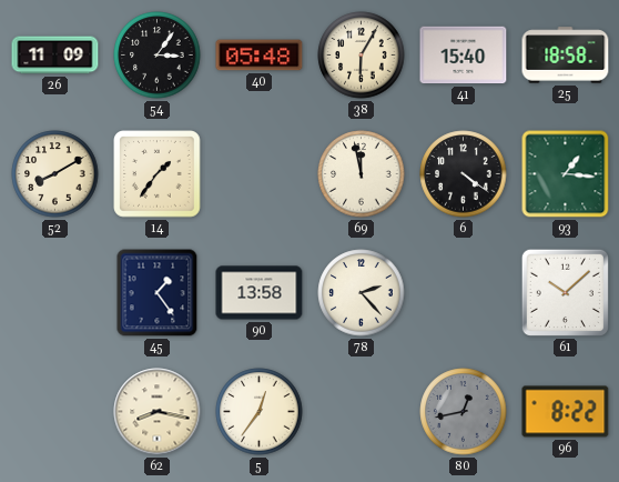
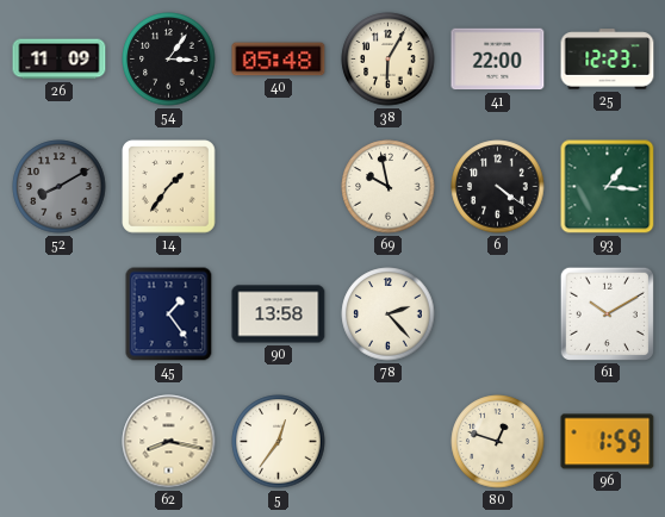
41: 15:40 -> 22:00
25: 18:58 -> 12:23
52 dial: cream -> grey
69: 11:58 -> 9:58
61: 10:08 -> 10:10
80: 12:43 -> 12:48
80 dial: grey -> cream
96: 8:22 -> 1:59
